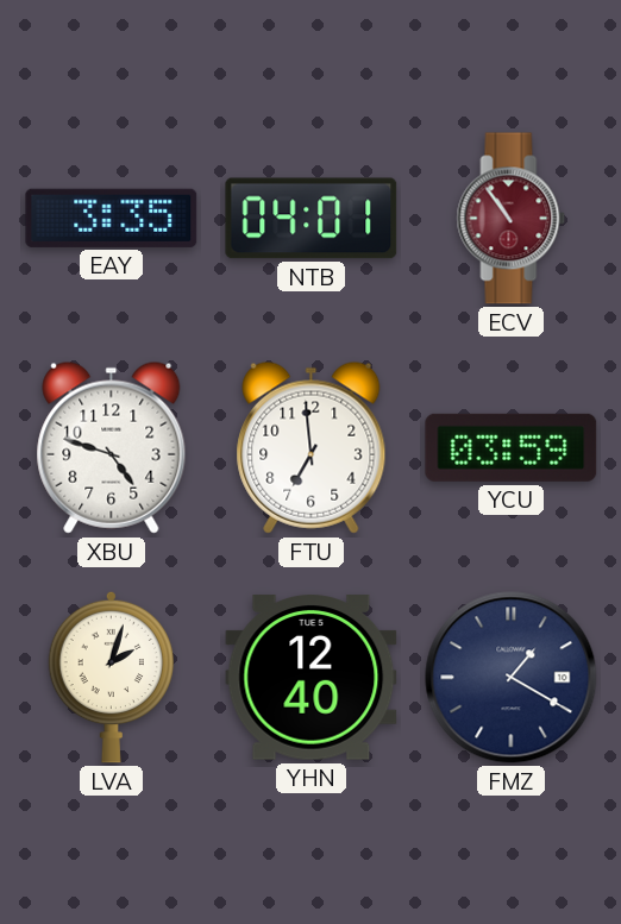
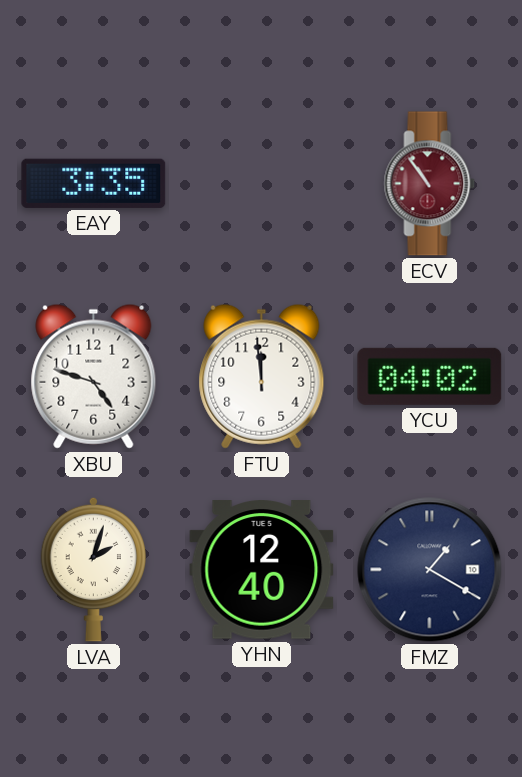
NTB: 04:01 -> none
FTU: 6:59 -> 11:59
YCU: 03:59 -> 04:02
